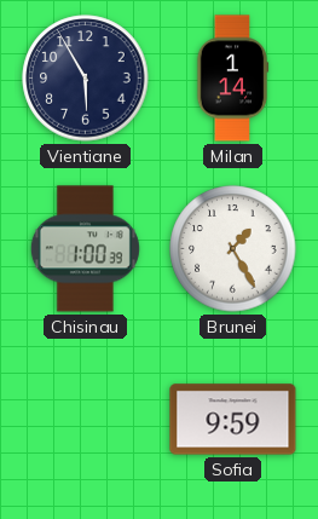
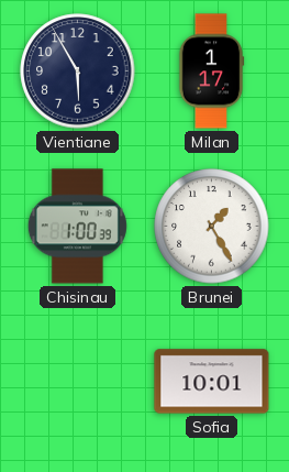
Milan: 1:14 -> 1:17
Sofia: 9:59 -> 10:01
